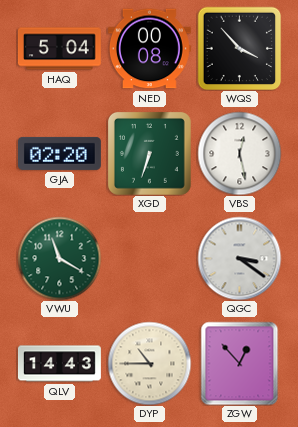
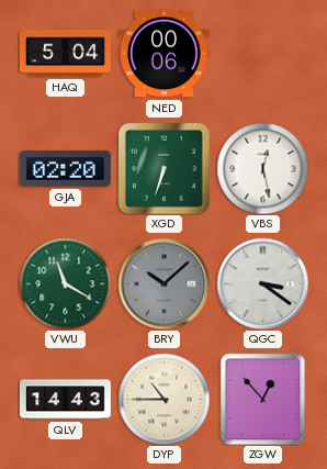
NED: 00:08 -> 00:06
WQS: 3:53 -> none
BRY: none -> 10:08
